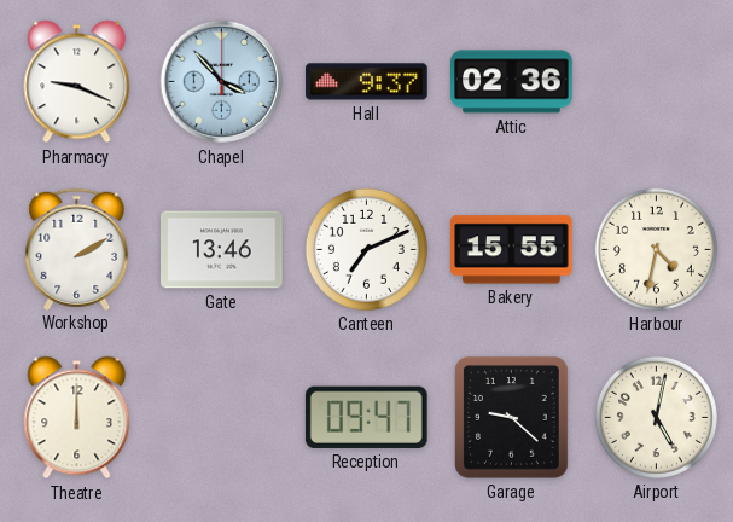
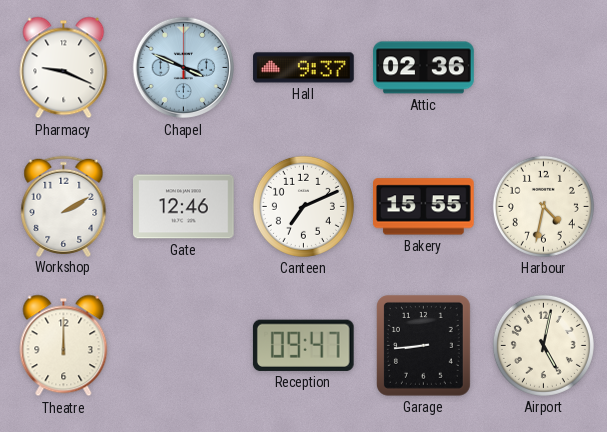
Chapel: 3:53 -> 3:49
Gate: 13:46 -> 12:46
Garage: 9:22 -> 8:44
